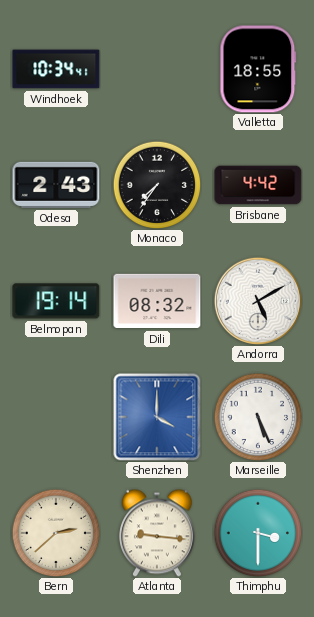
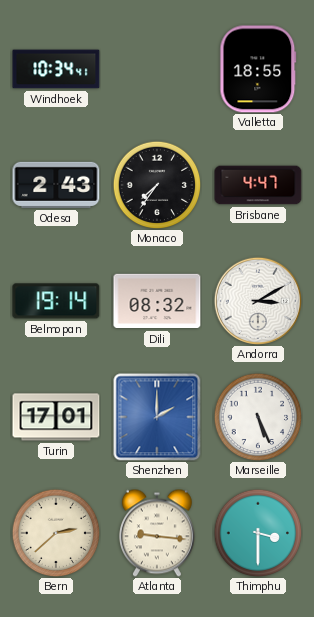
Brisbane: 4:42 -> 4:47
Andorra: 5:10 -> 3:10
Turin: none -> 17:01
Shenzhen: 4:00 -> 2:00
